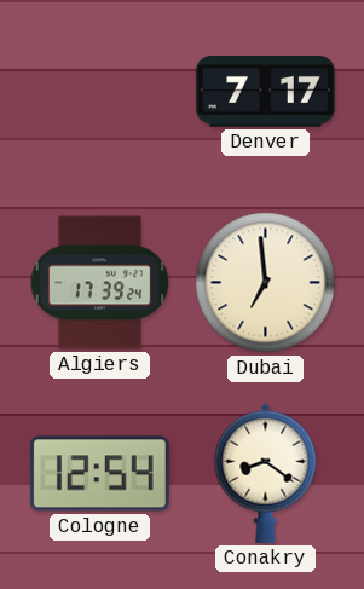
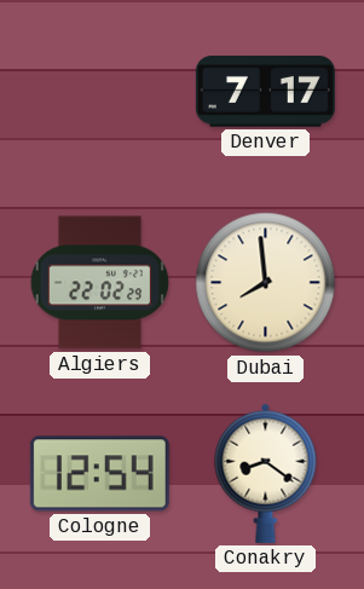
Algiers: 17:39 -> 22:02
Dubai: 6:59 -> 7:59
